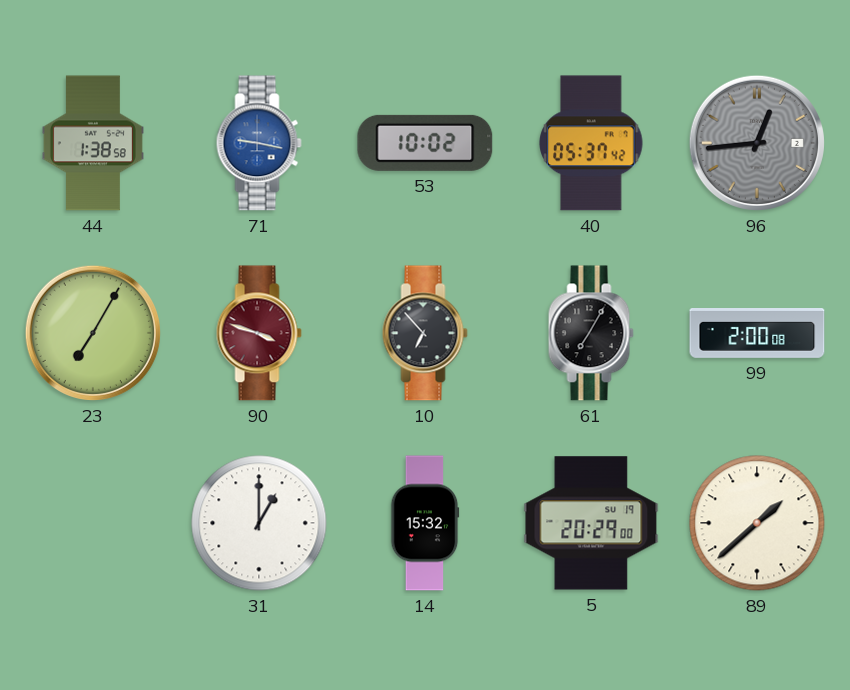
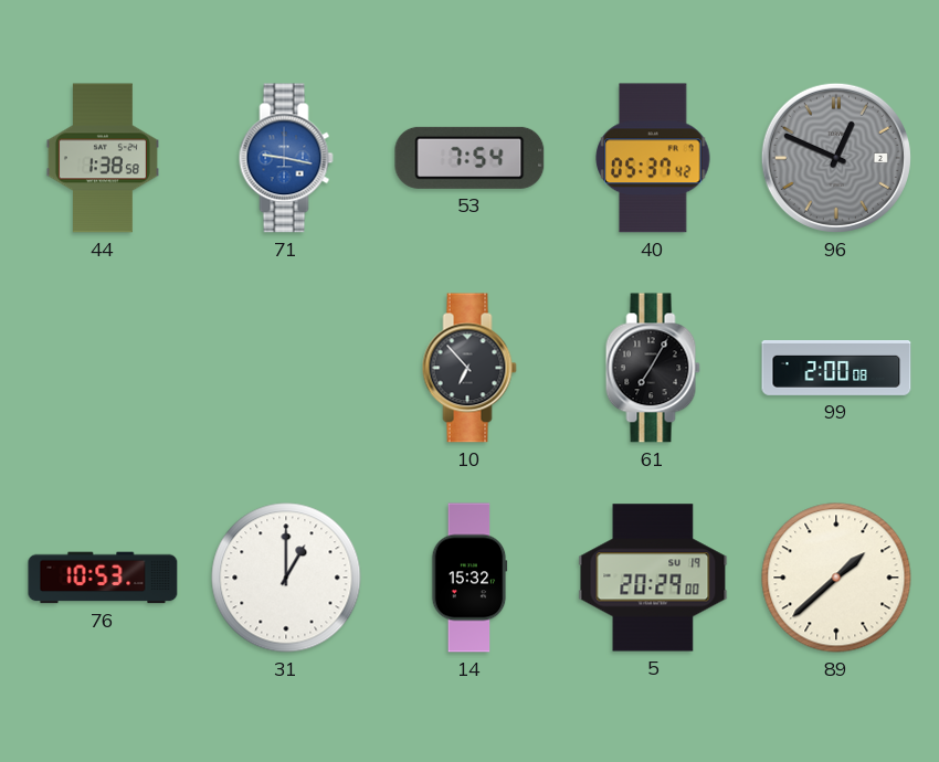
53: 10:02 -> 7:54
96: 12:44 -> 12:49
23: 7:05 -> none
90: 3:48 -> none
76: none -> 10:53
